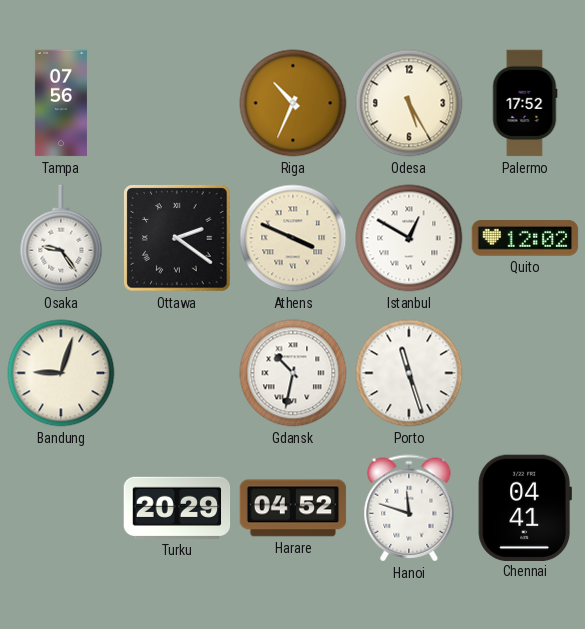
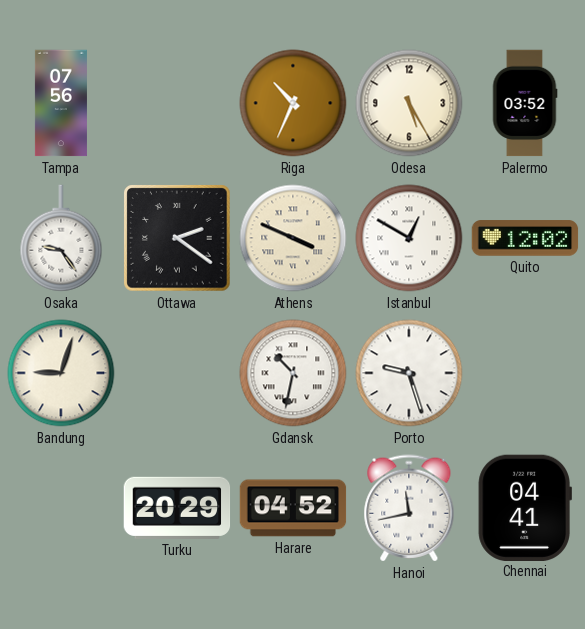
Palermo: 17:52 -> 03:52
Porto: 11:27 -> 9:27
Hanoi: 11:48 -> 11:43
